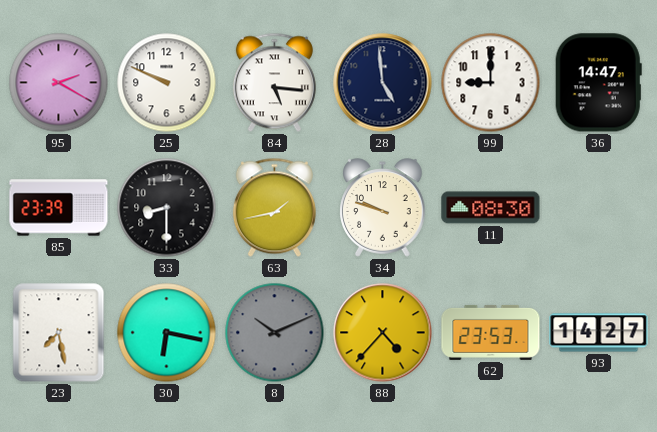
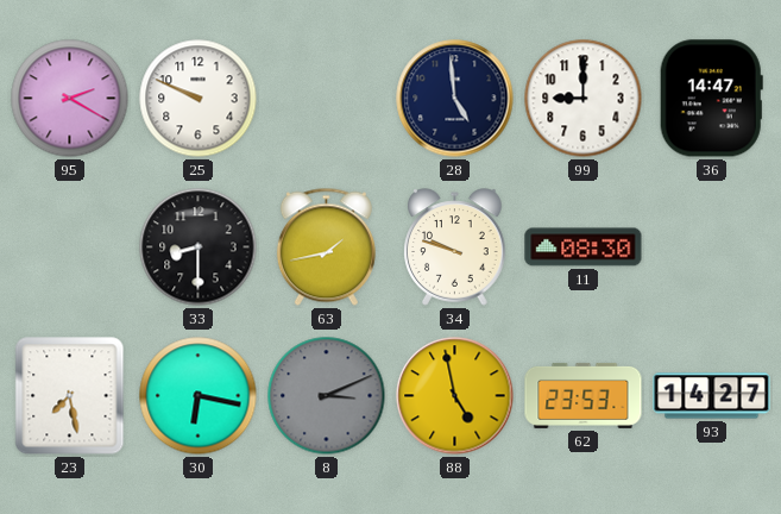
84: 5:16 -> none
85: 23:39 -> none
8: 10:11 -> 3:11
88: 4:37 -> 4:58
